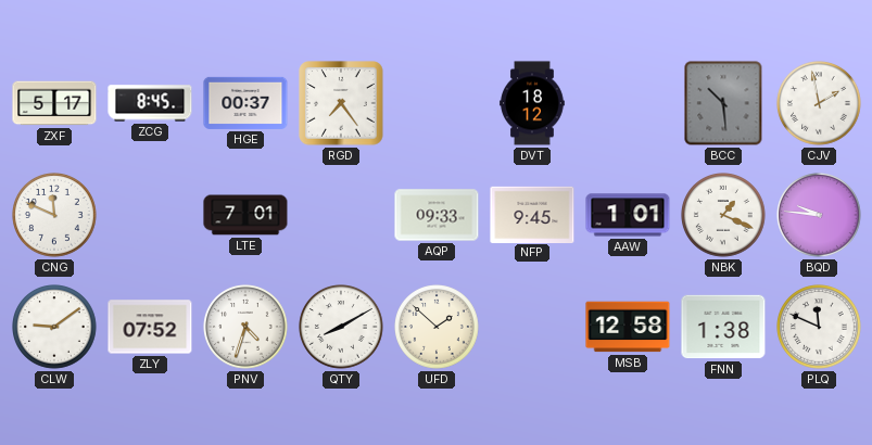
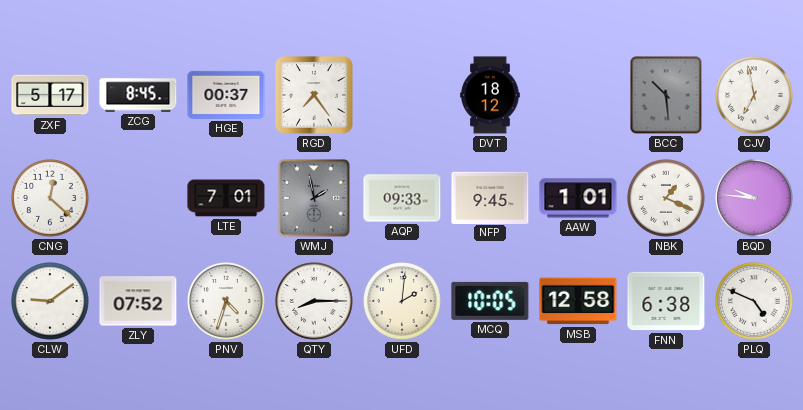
CJV: 1:58 -> 6:58
CNG: 11:49 -> 12:22
WMJ: none -> 1:58
QTY: 8:10 -> 8:15
UFD: 1:52 -> 2:01
MCQ: none -> 10:05
FNN: 1:38 -> 6:38
PLQ: 11:49 -> 4:49
